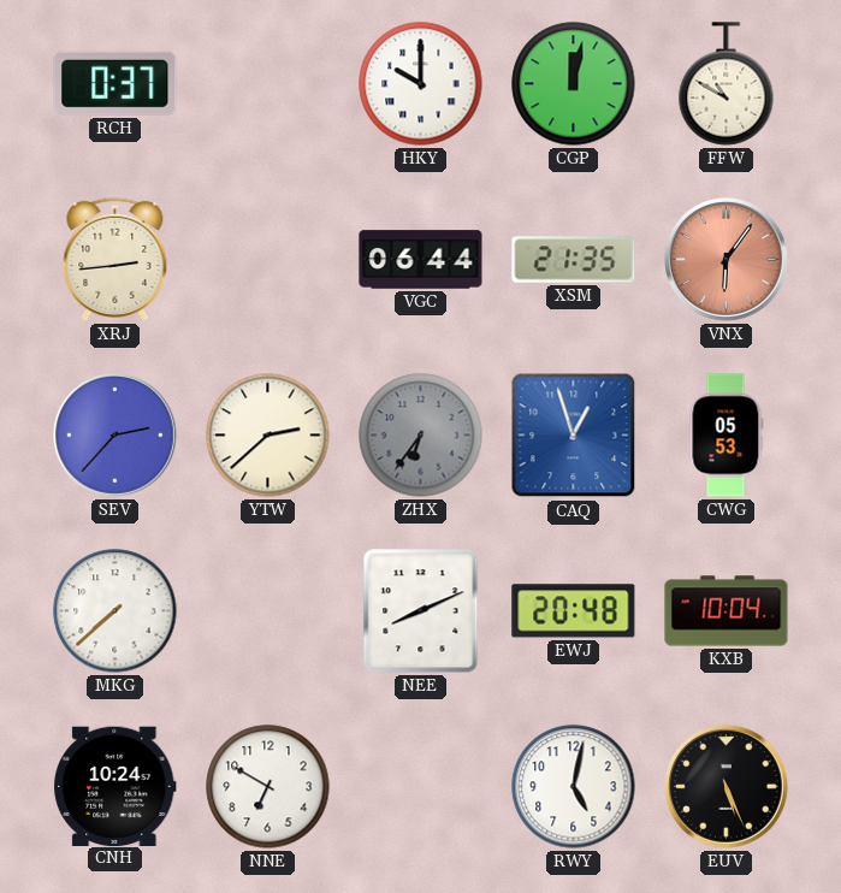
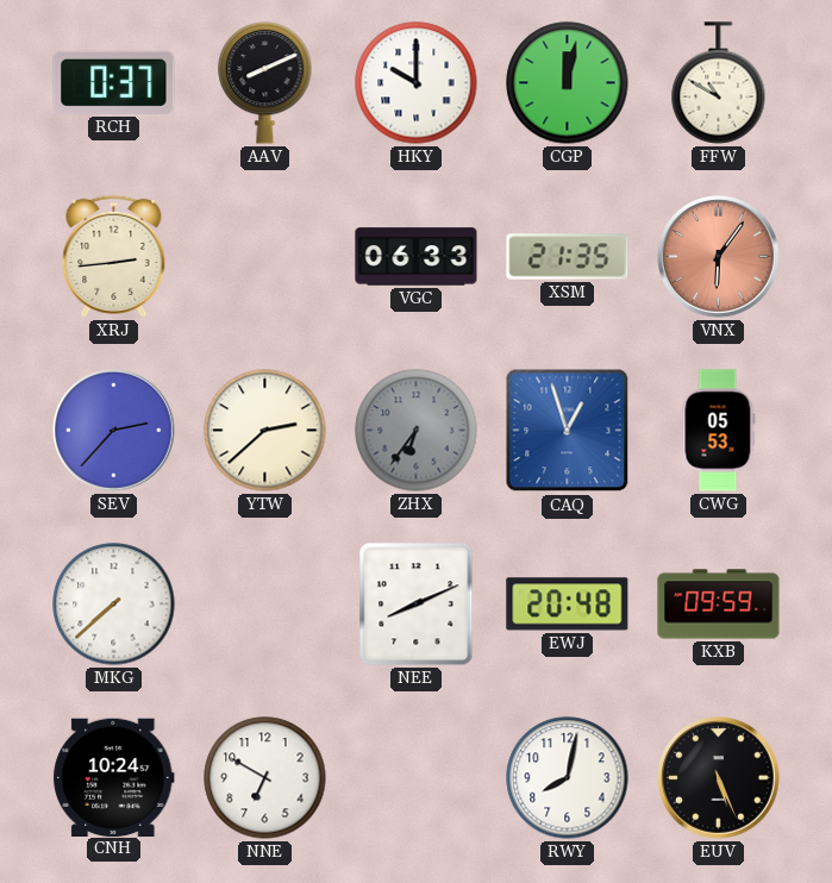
AAV: none -> 8:11
VGC: 06:44 -> 06:33
KXB: 10:04 -> 09:59
RWY: 5:02 -> 8:02
